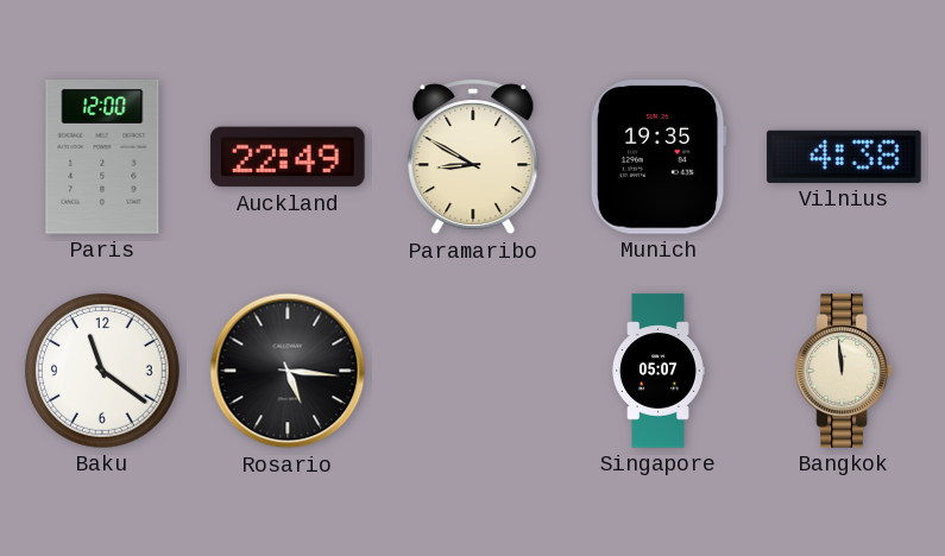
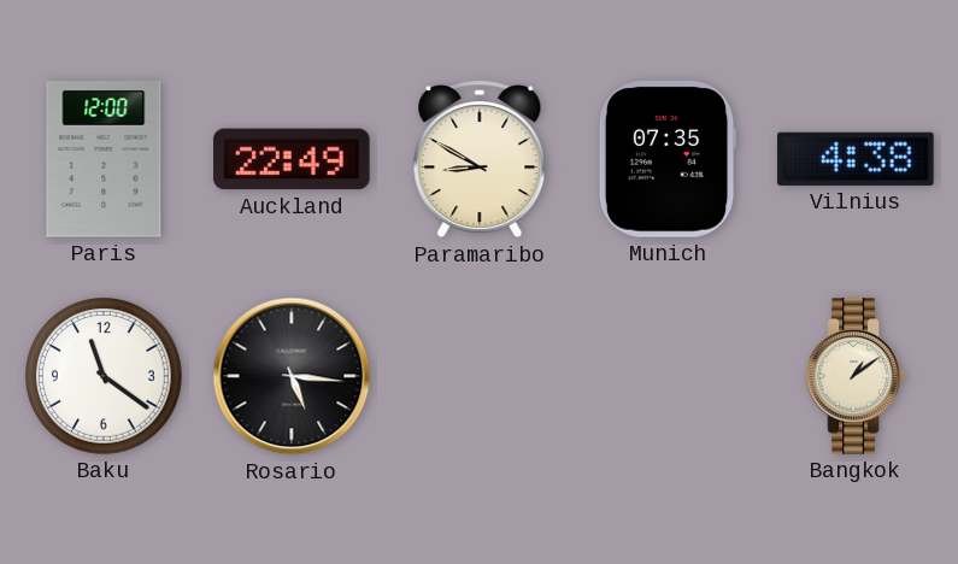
Munich: 19:35 -> 07:35
Singapore: 05:07 -> none
Bangkok: 11:59 -> 1:09
